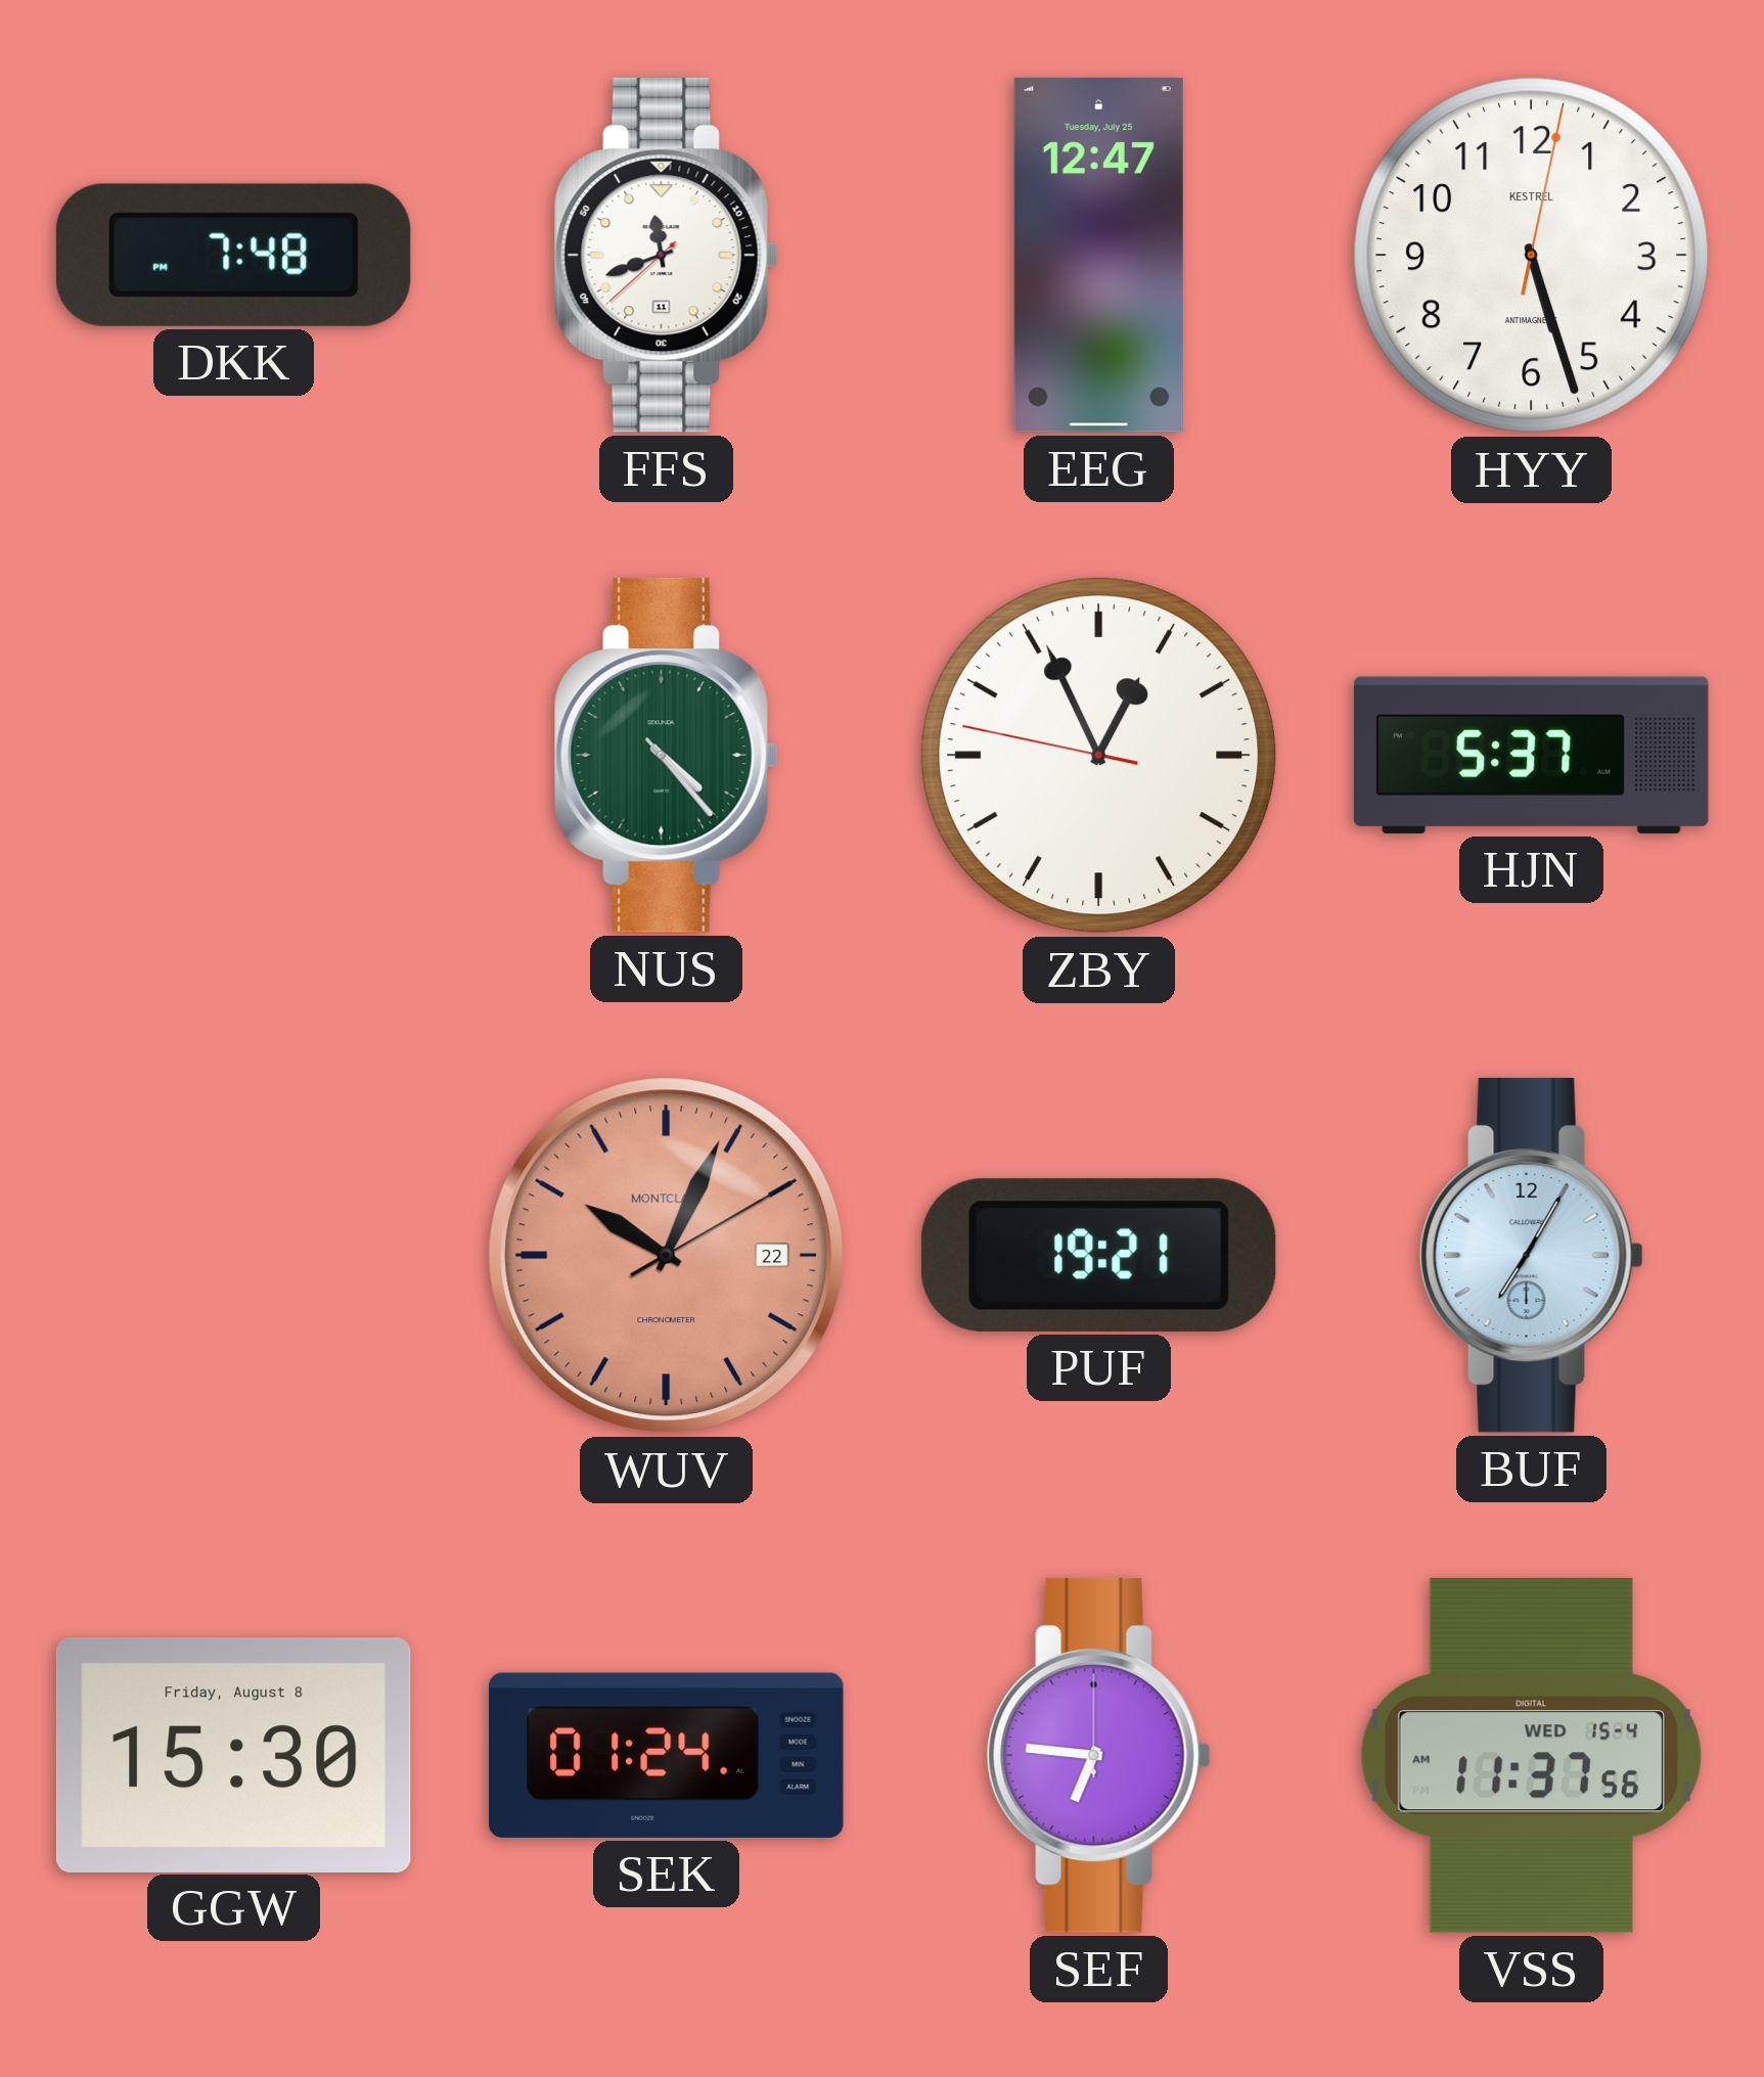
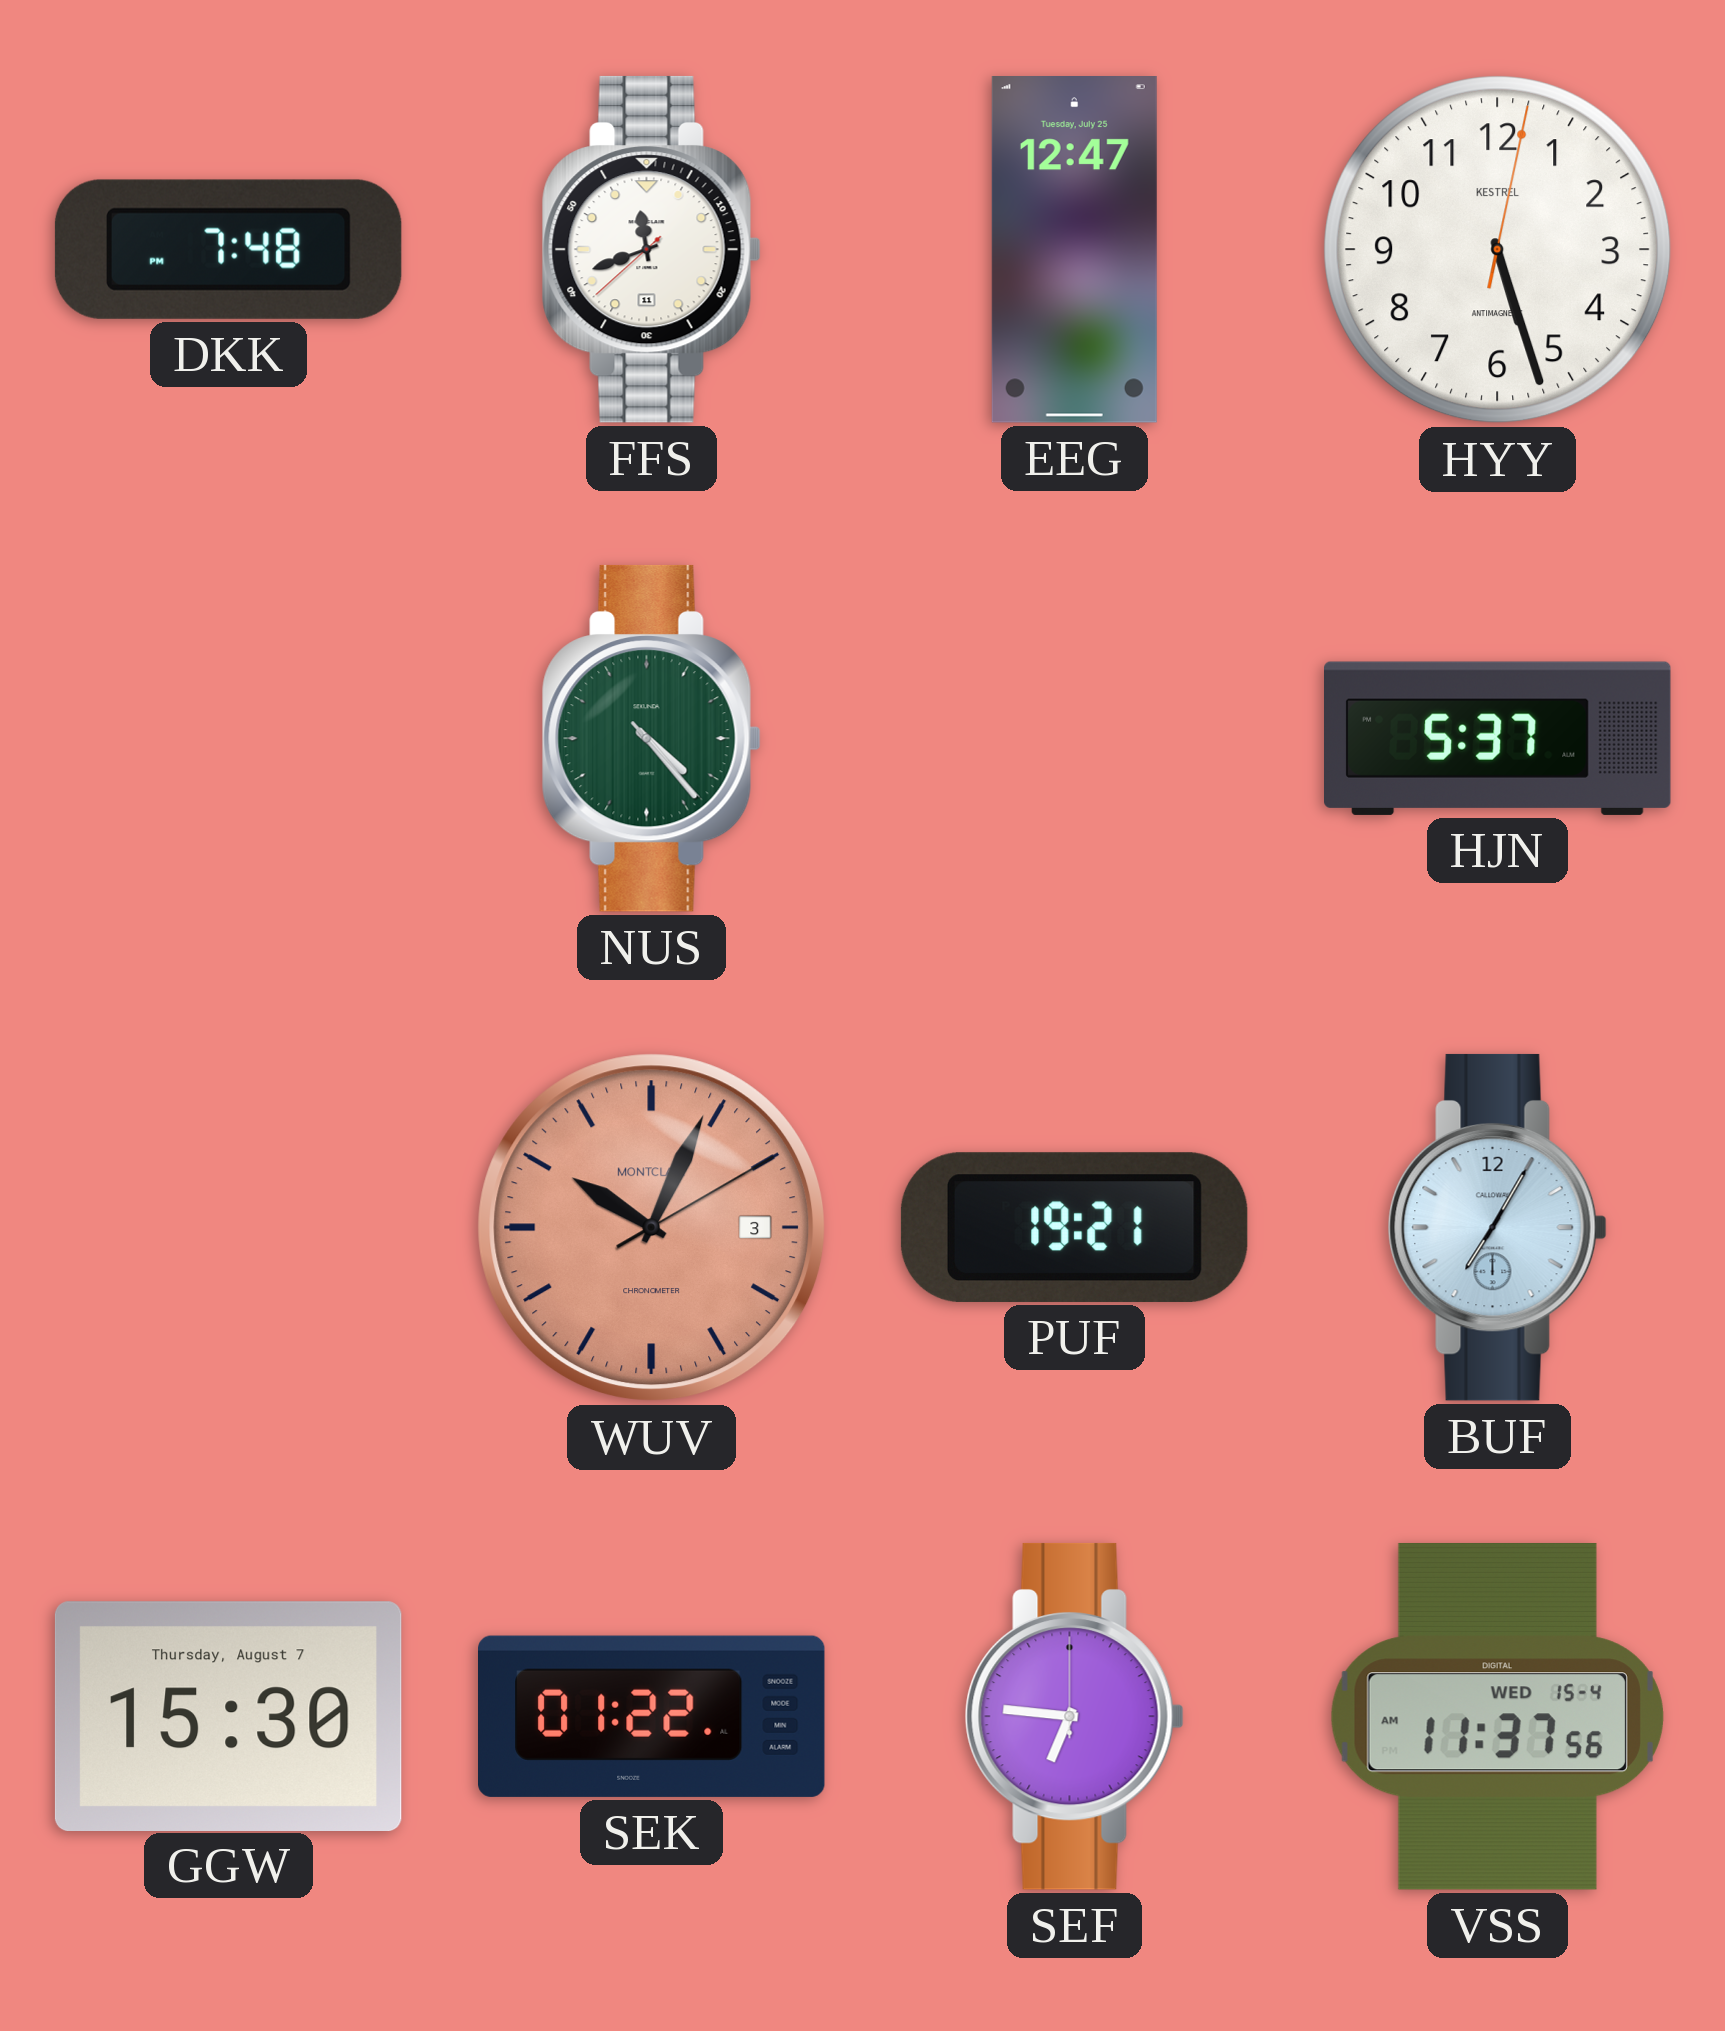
ZBY: 12:55 -> none
WUV date: 22 -> 3
GGW date: Friday, August 8 -> Thursday, August 7
SEK: 01:24 -> 01:22
